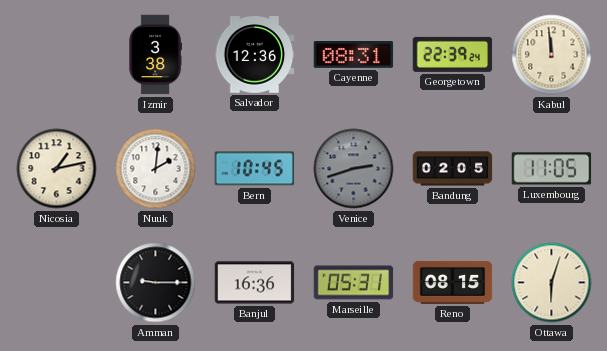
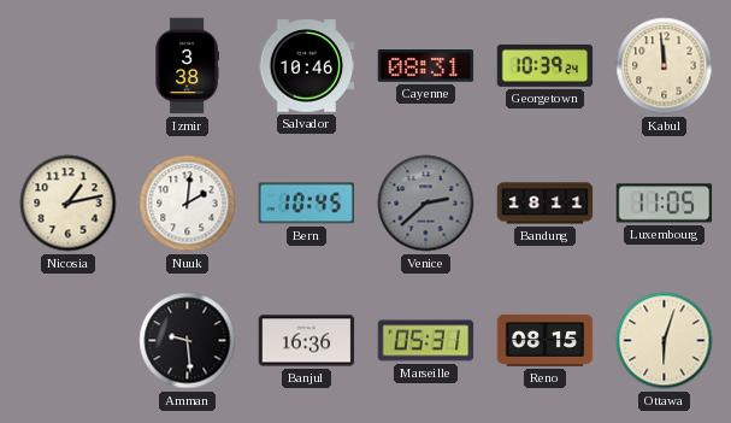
Salvador: 12:36 -> 10:46
Georgetown: 22:39 -> 10:39
Venice: 2:42 -> 2:38
Bandung: 02:05 -> 18:11
Amman: 9:15 -> 9:29
